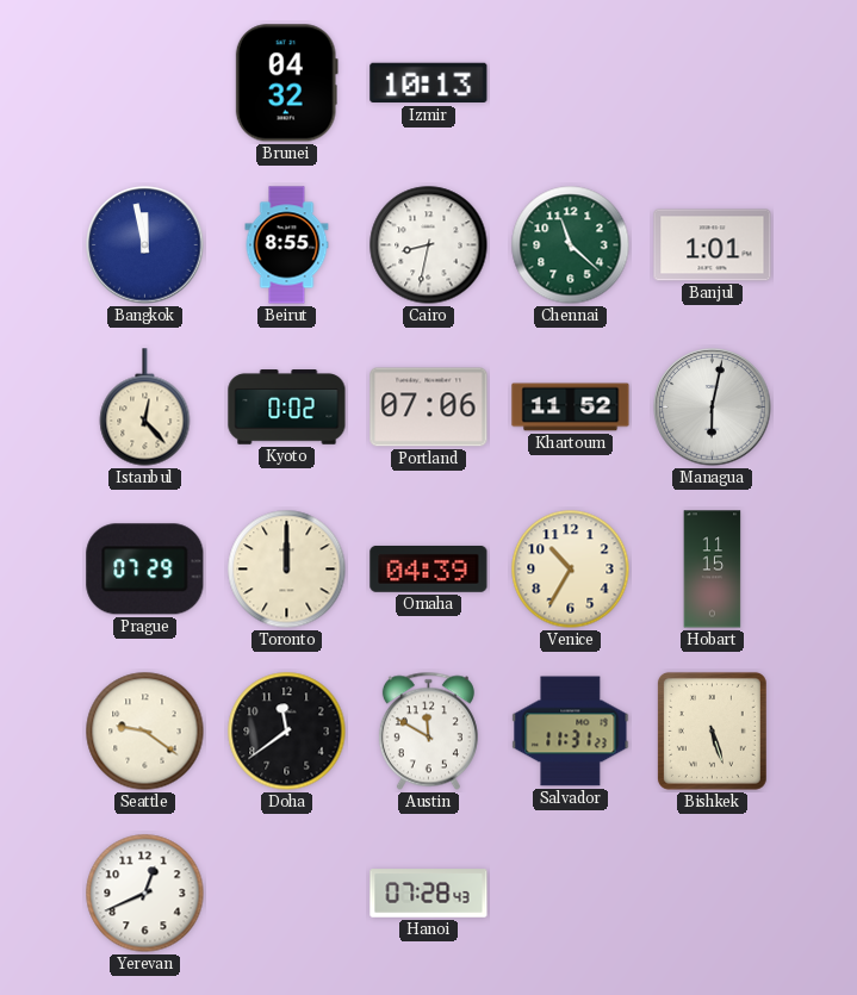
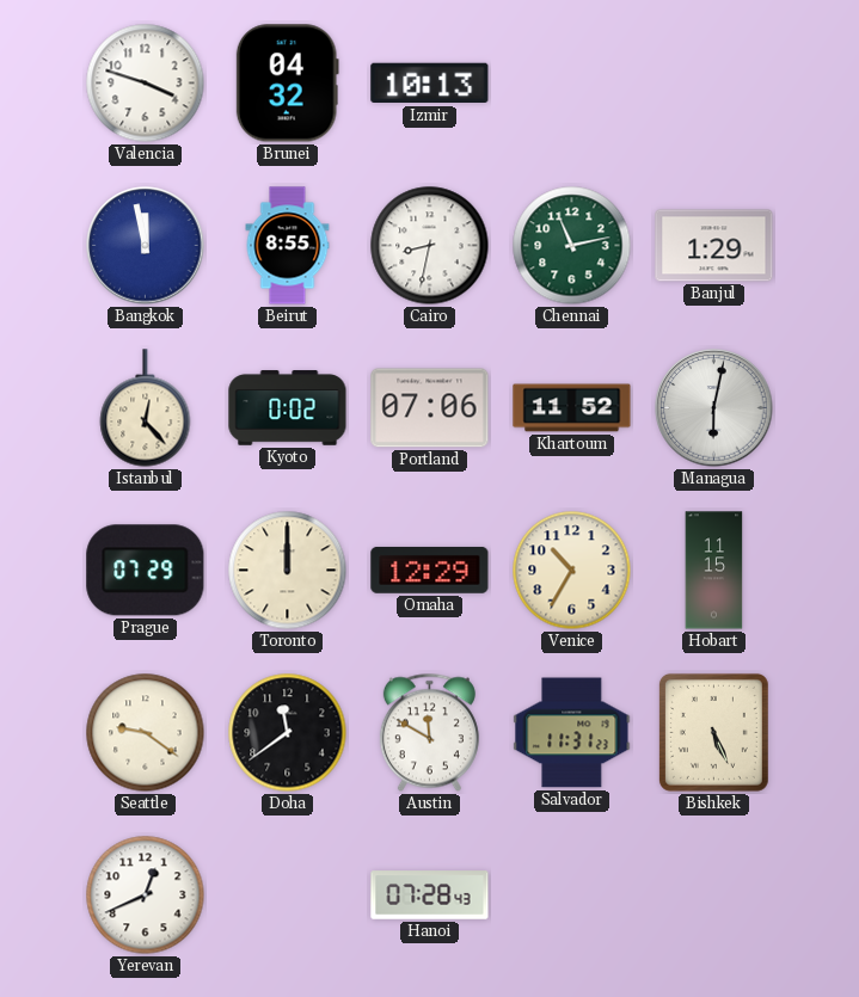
Valencia: none -> 3:48
Chennai: 11:22 -> 11:13
Banjul: 1:01 -> 1:29
Omaha: 04:39 -> 12:29
Bishkek: 5:27 -> 5:26
